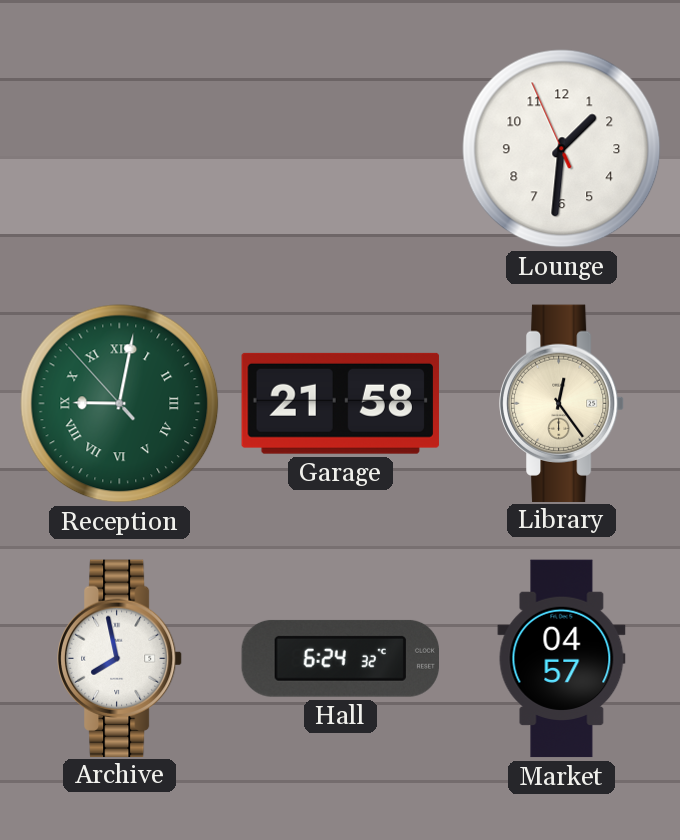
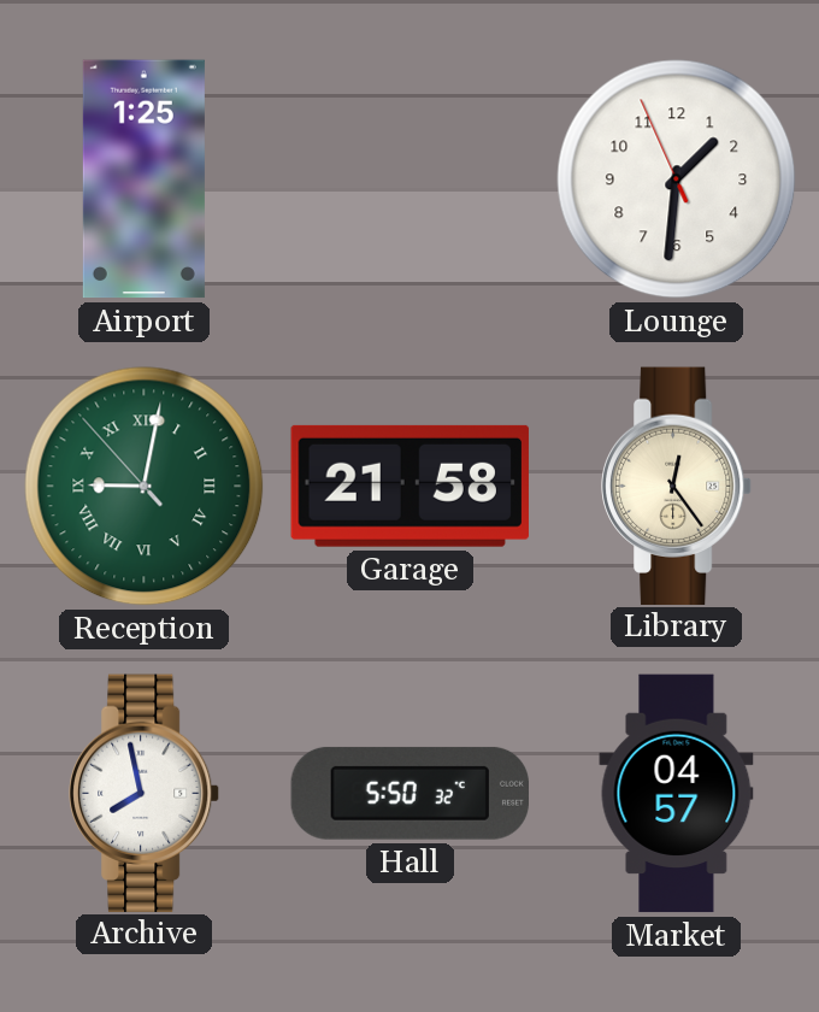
Airport: none -> 1:25
Hall: 6:24 -> 5:50
